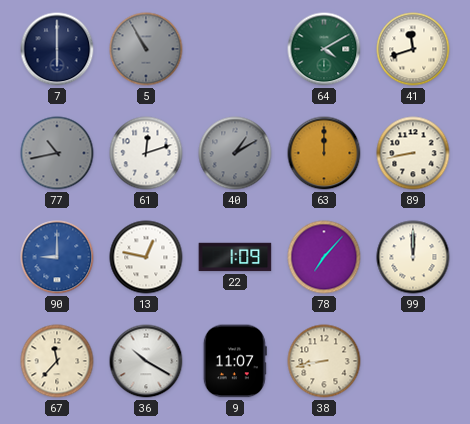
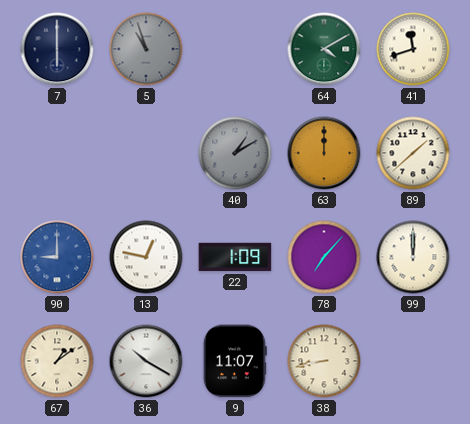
5: 10:55 -> 10:57
77: 10:43 -> none
61: 12:12 -> none
89: 8:43 -> 1:38
67: 11:37 -> 1:09
